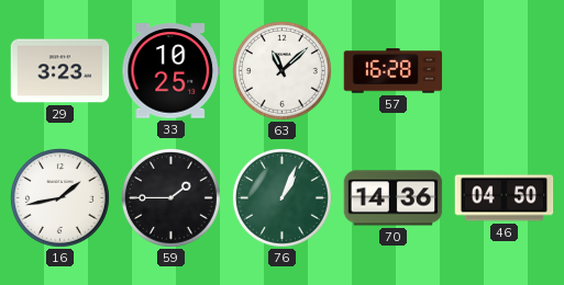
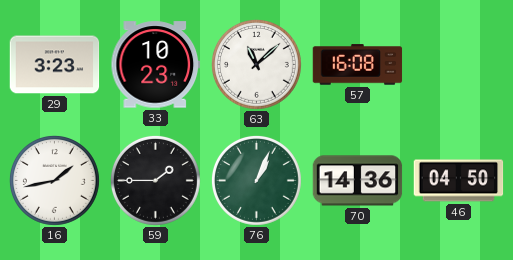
33: 10:25 -> 10:23
57: 16:28 -> 16:08
